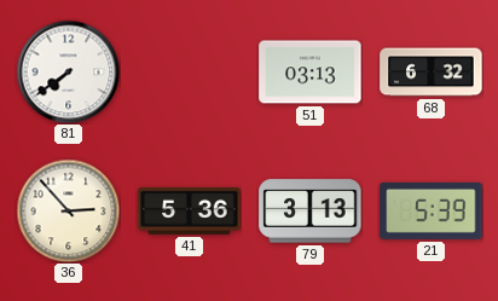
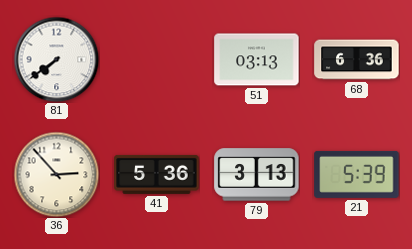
68: 6:32 -> 6:36
